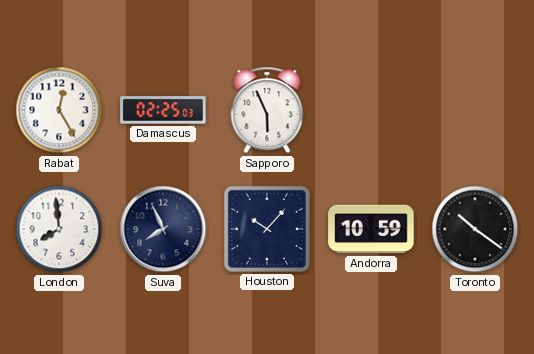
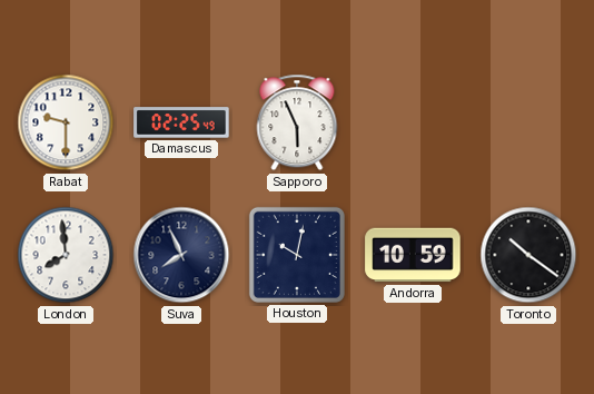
Rabat: 12:25 -> 9:30
Damascus: 02:25:03 -> 02:25:49
Houston: 10:07 -> 10:02
